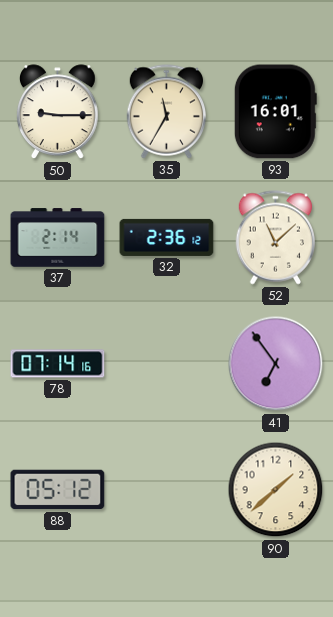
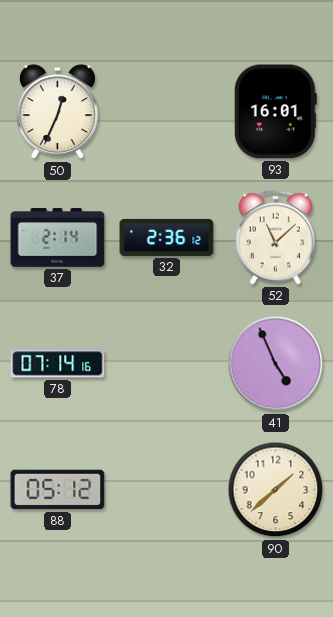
50: 9:15 -> 12:34
35: 11:35 -> none
41: 6:54 -> 4:56
